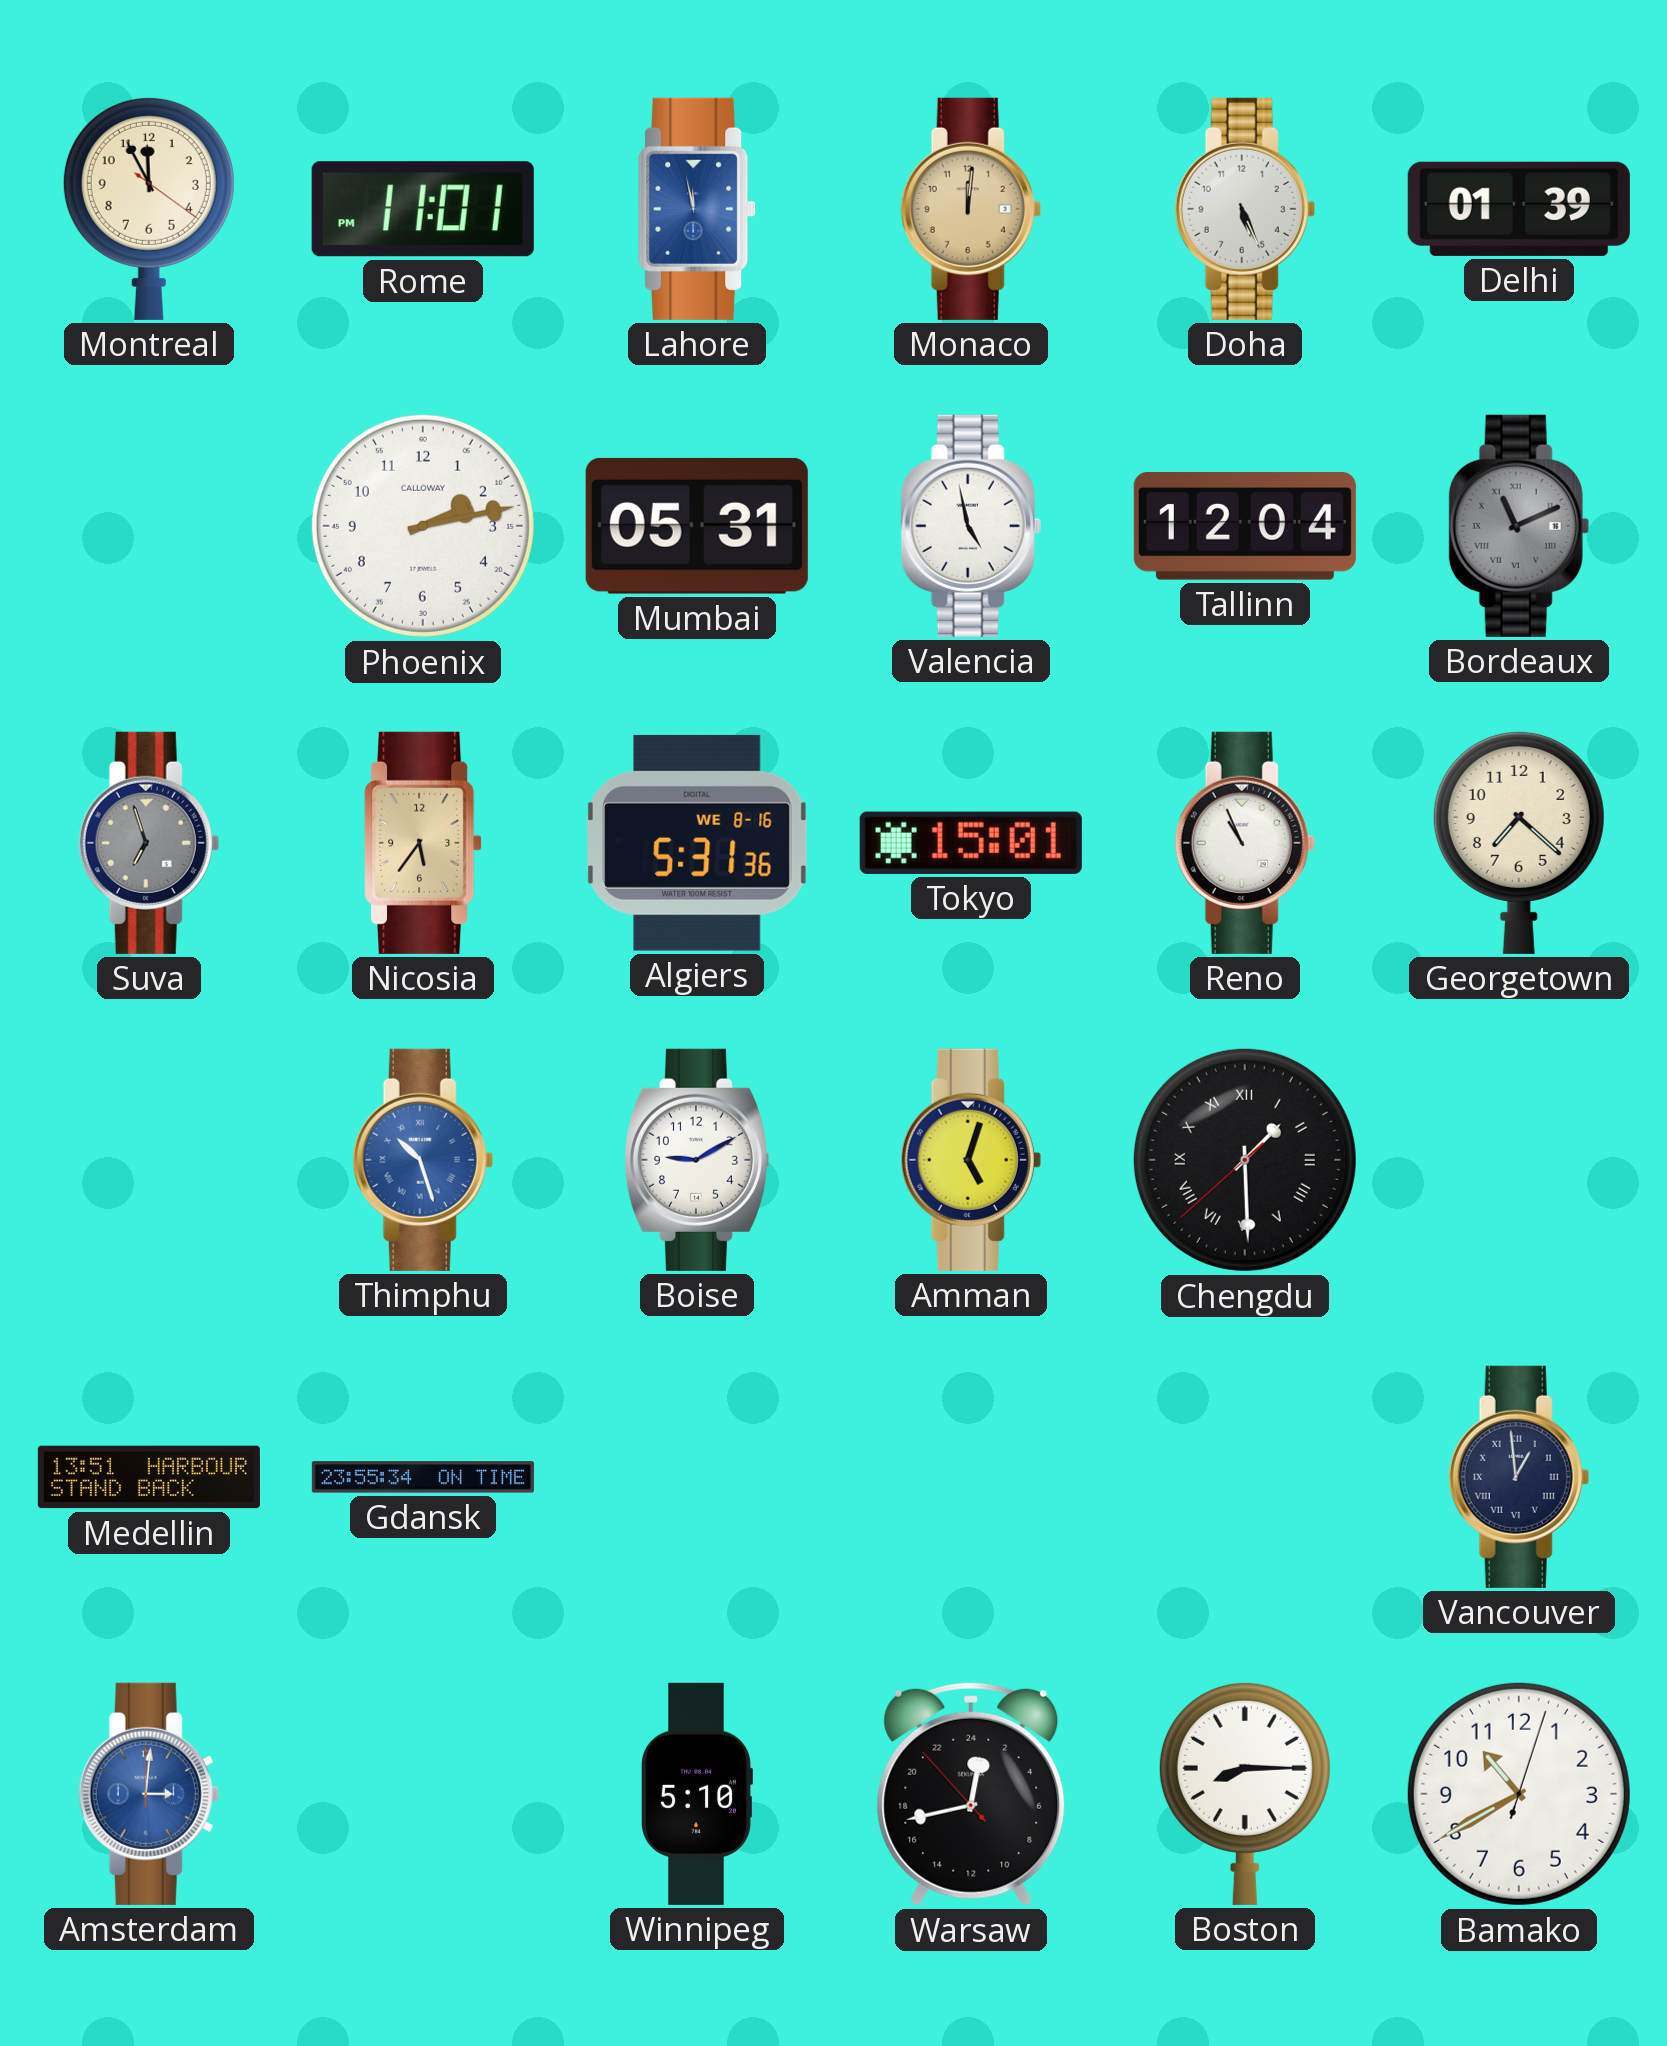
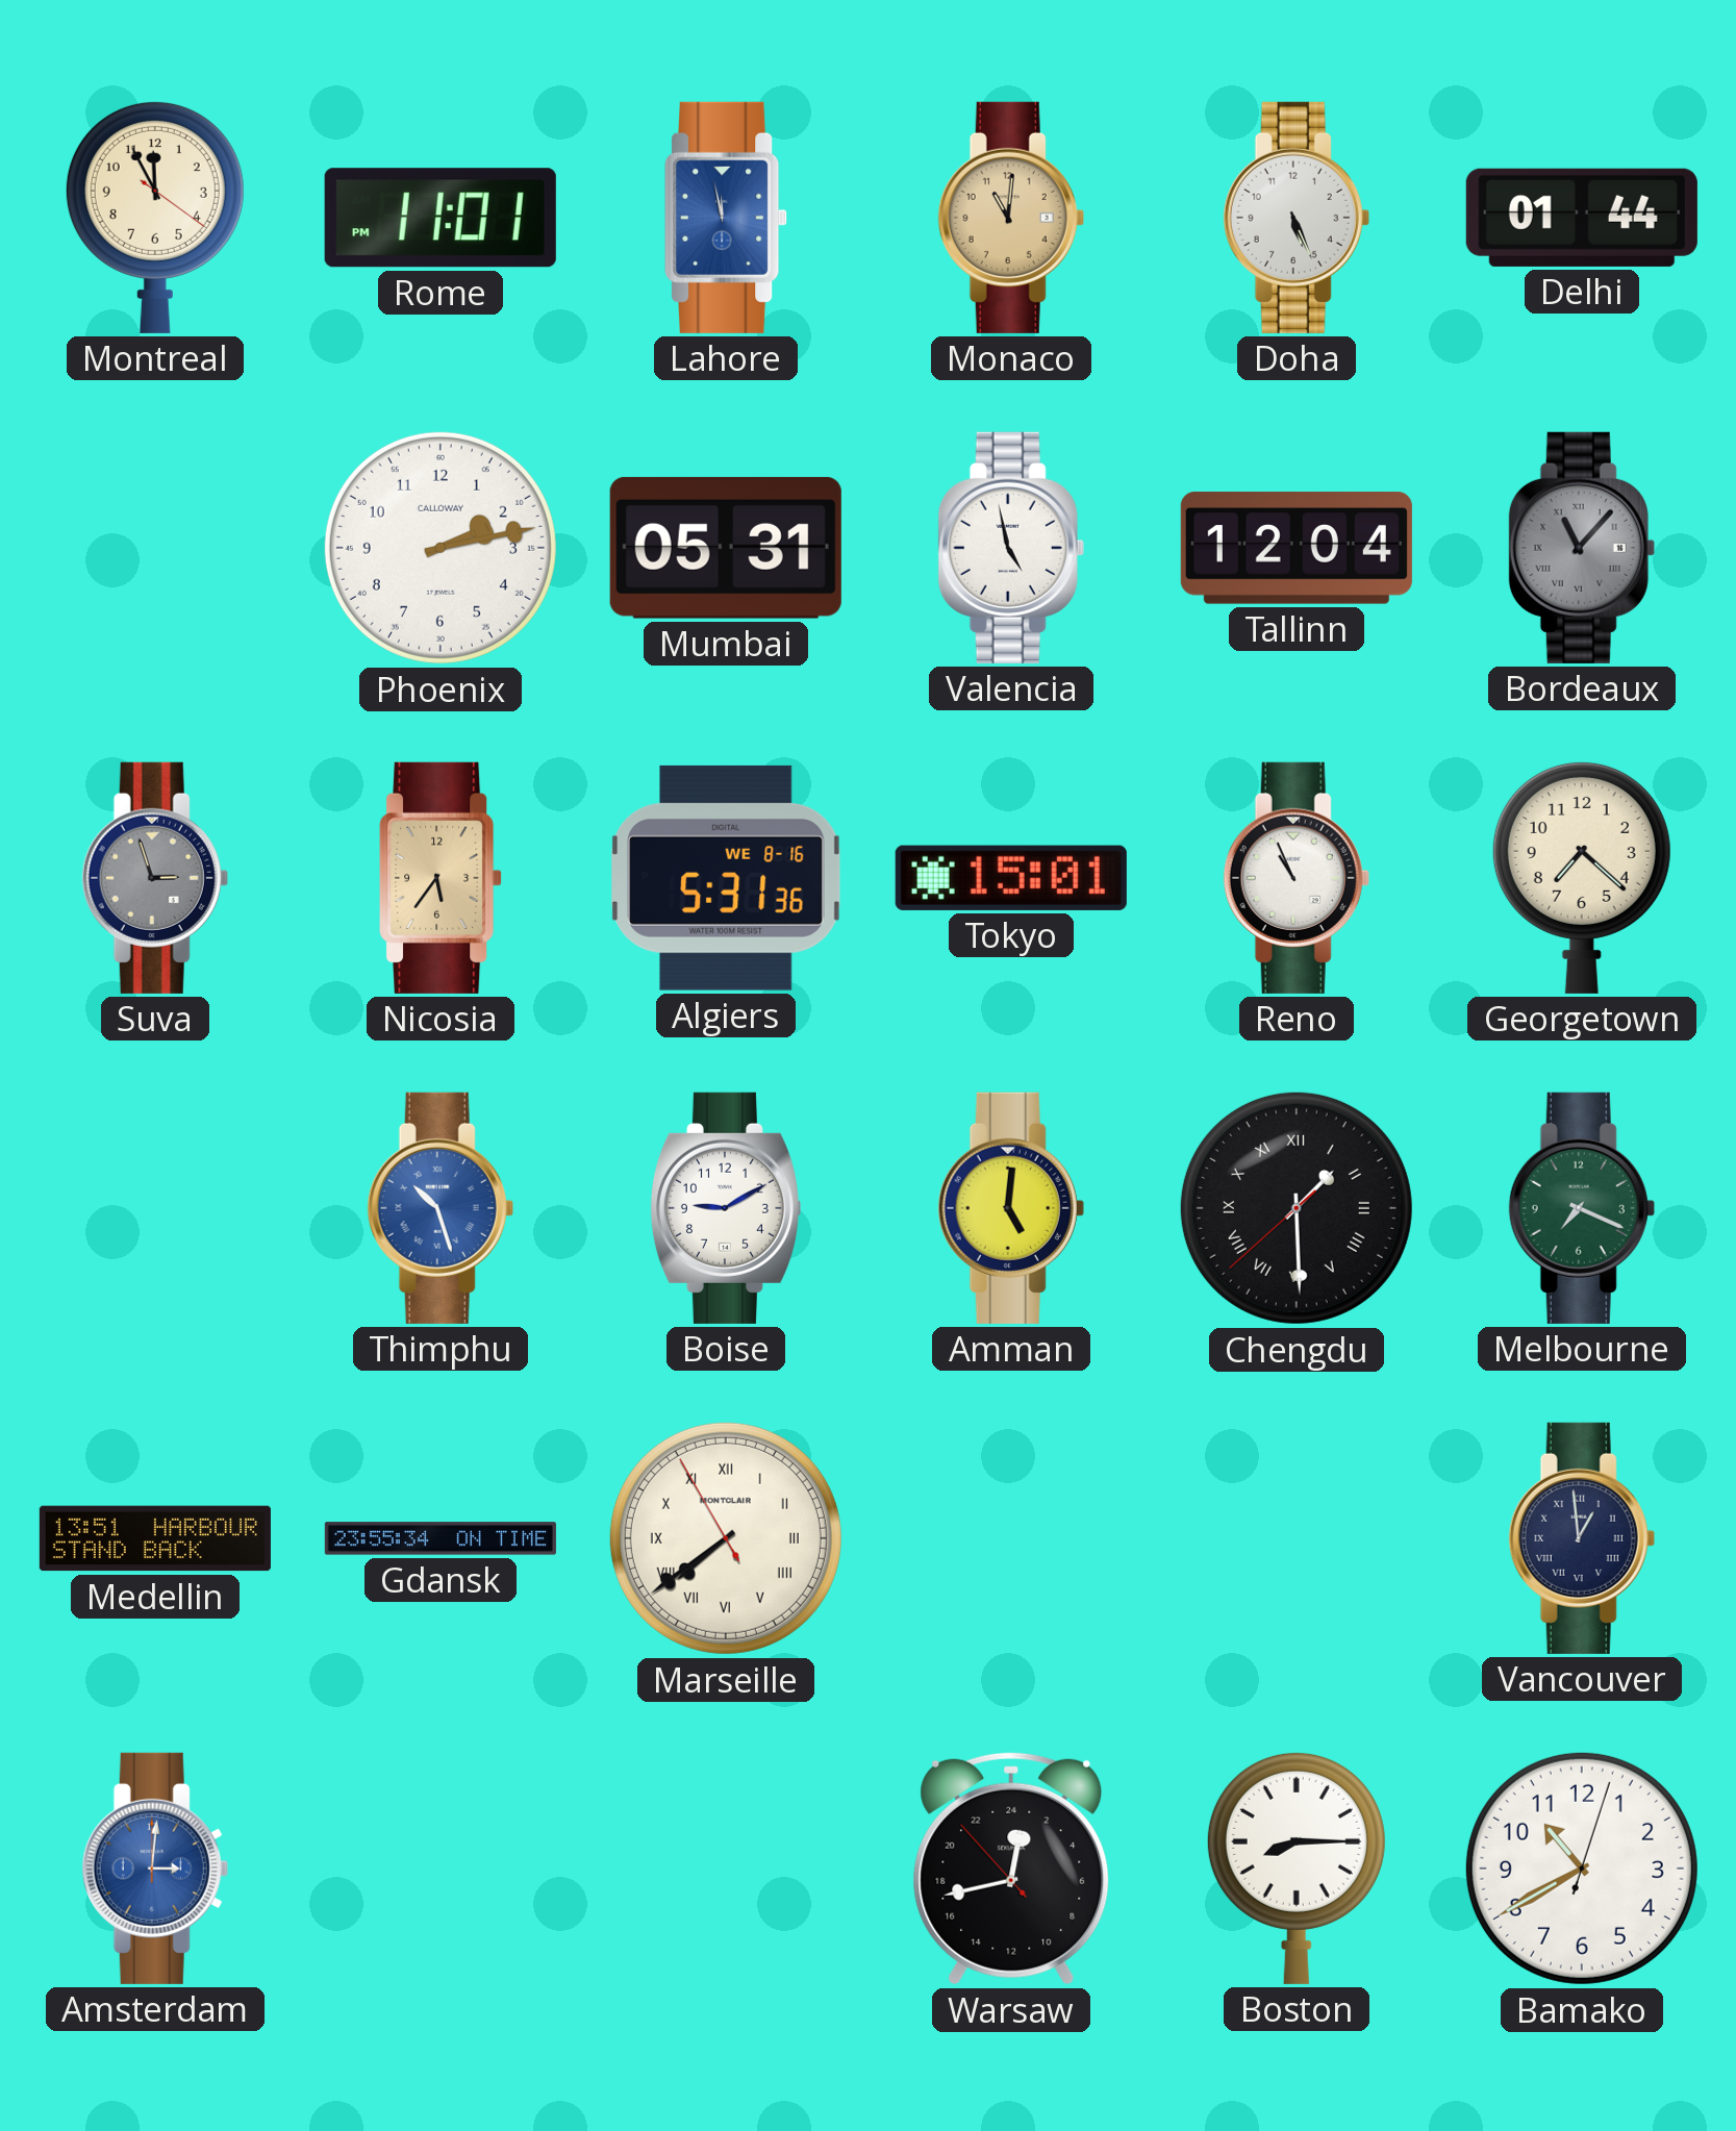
Monaco: 12:01 -> 11:01
Delhi: 01:39 -> 01:44
Bordeaux: 11:11 -> 11:07
Suva: 6:57 -> 2:57
Amman: 5:03 -> 5:01
Melbourne: none -> 7:19
Marseille: none -> 7:38
Winnipeg: 5:10 -> none
